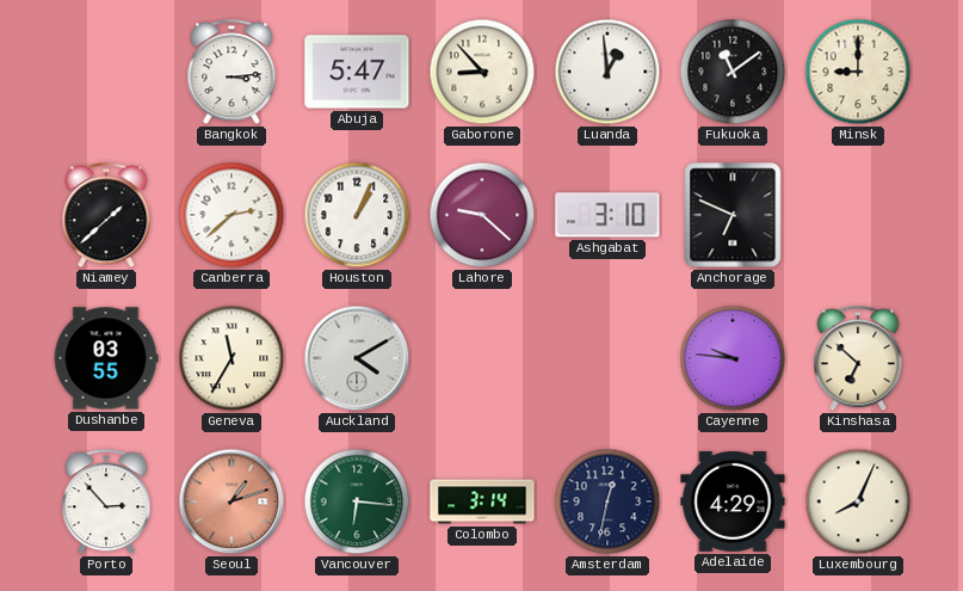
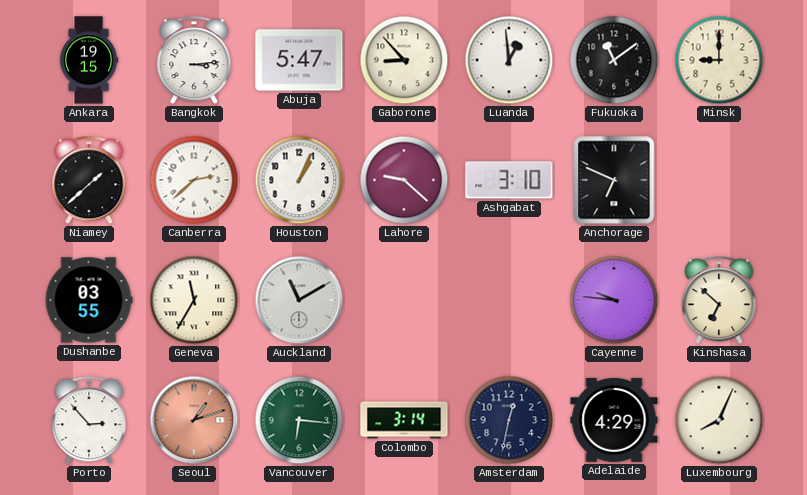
Ankara: none -> 19:15
Auckland: 4:10 -> 11:10
